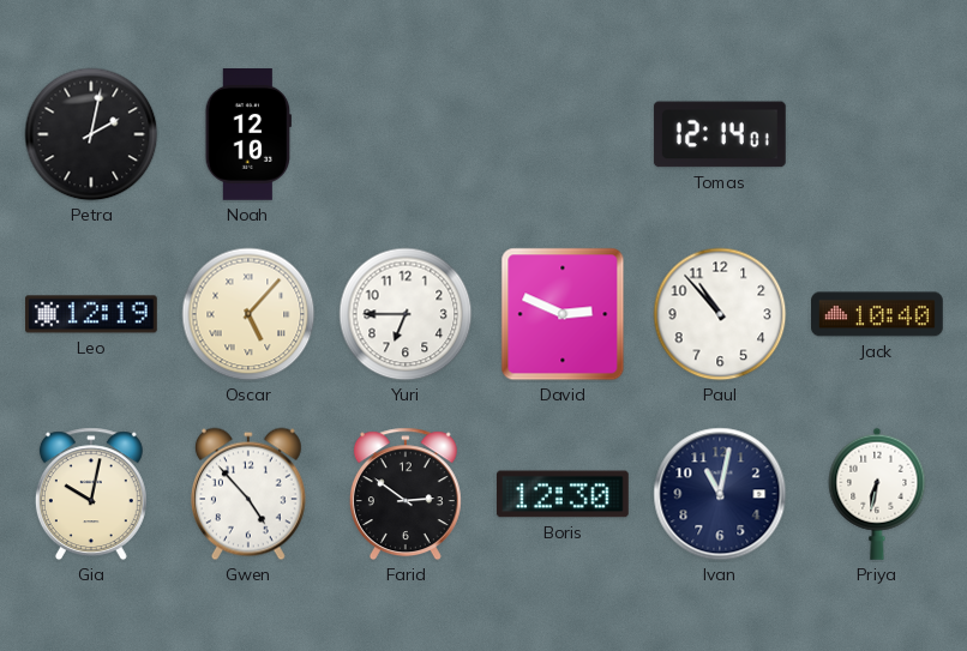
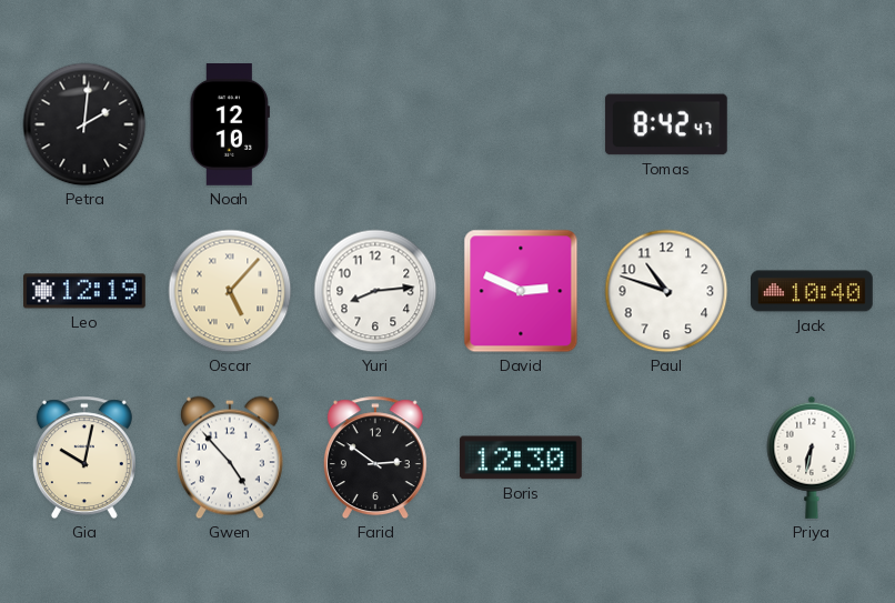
Petra: 2:02 -> 2:01
Tomas: 12:14 -> 8:42
Yuri: 6:45 -> 8:14
Paul: 10:53 -> 10:48
Ivan: 11:02 -> none
